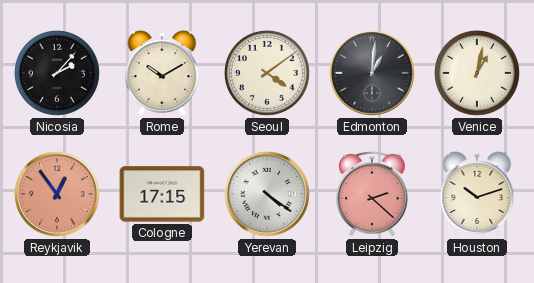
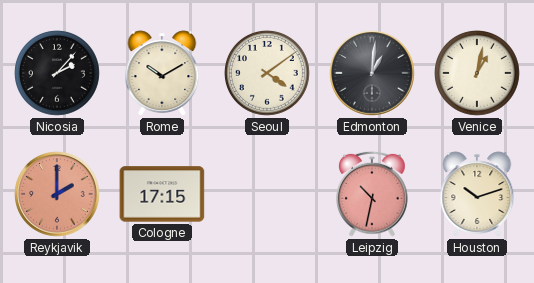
Reykjavik: 12:54 -> 2:00
Yerevan: 4:21 -> none
Leipzig: 2:22 -> 10:32
